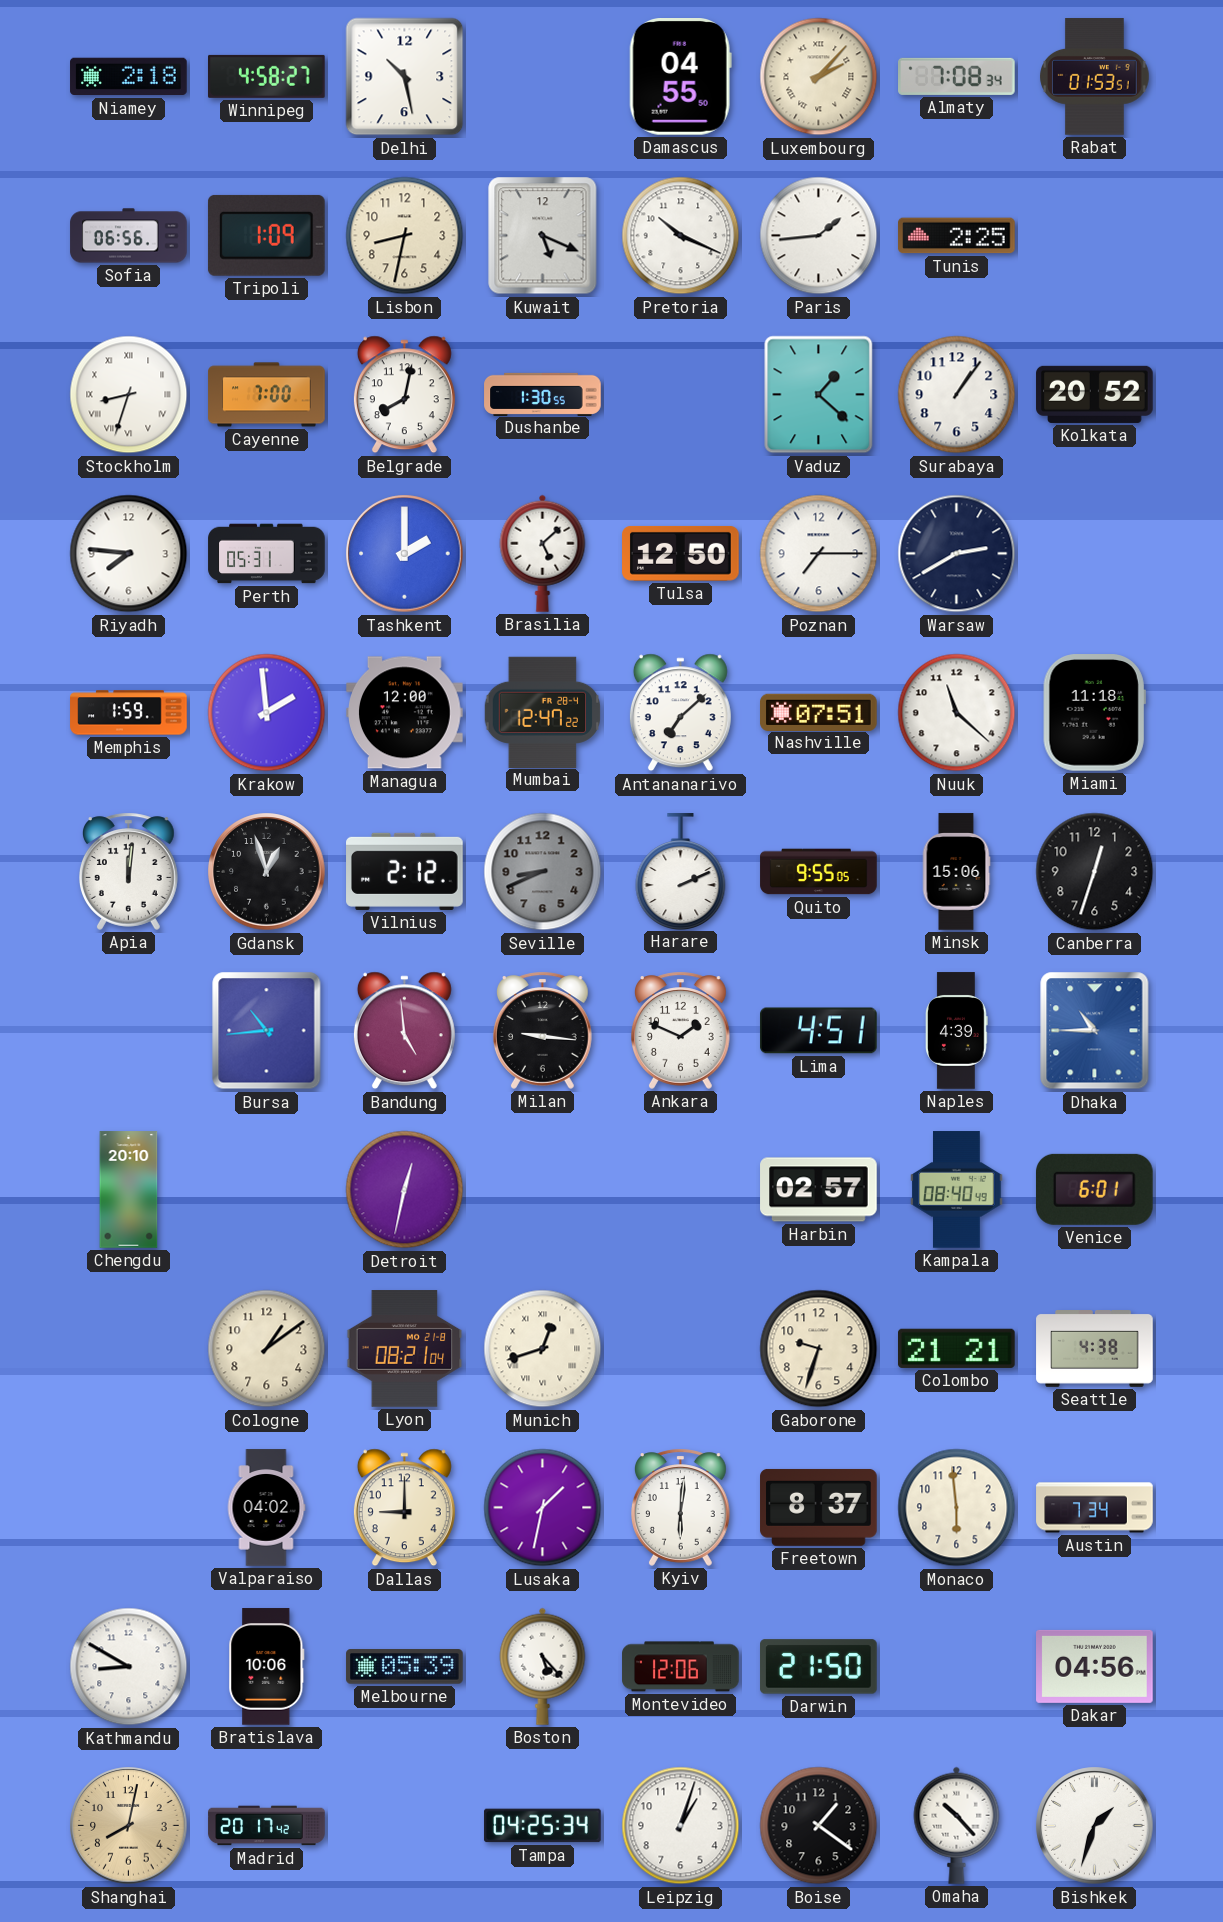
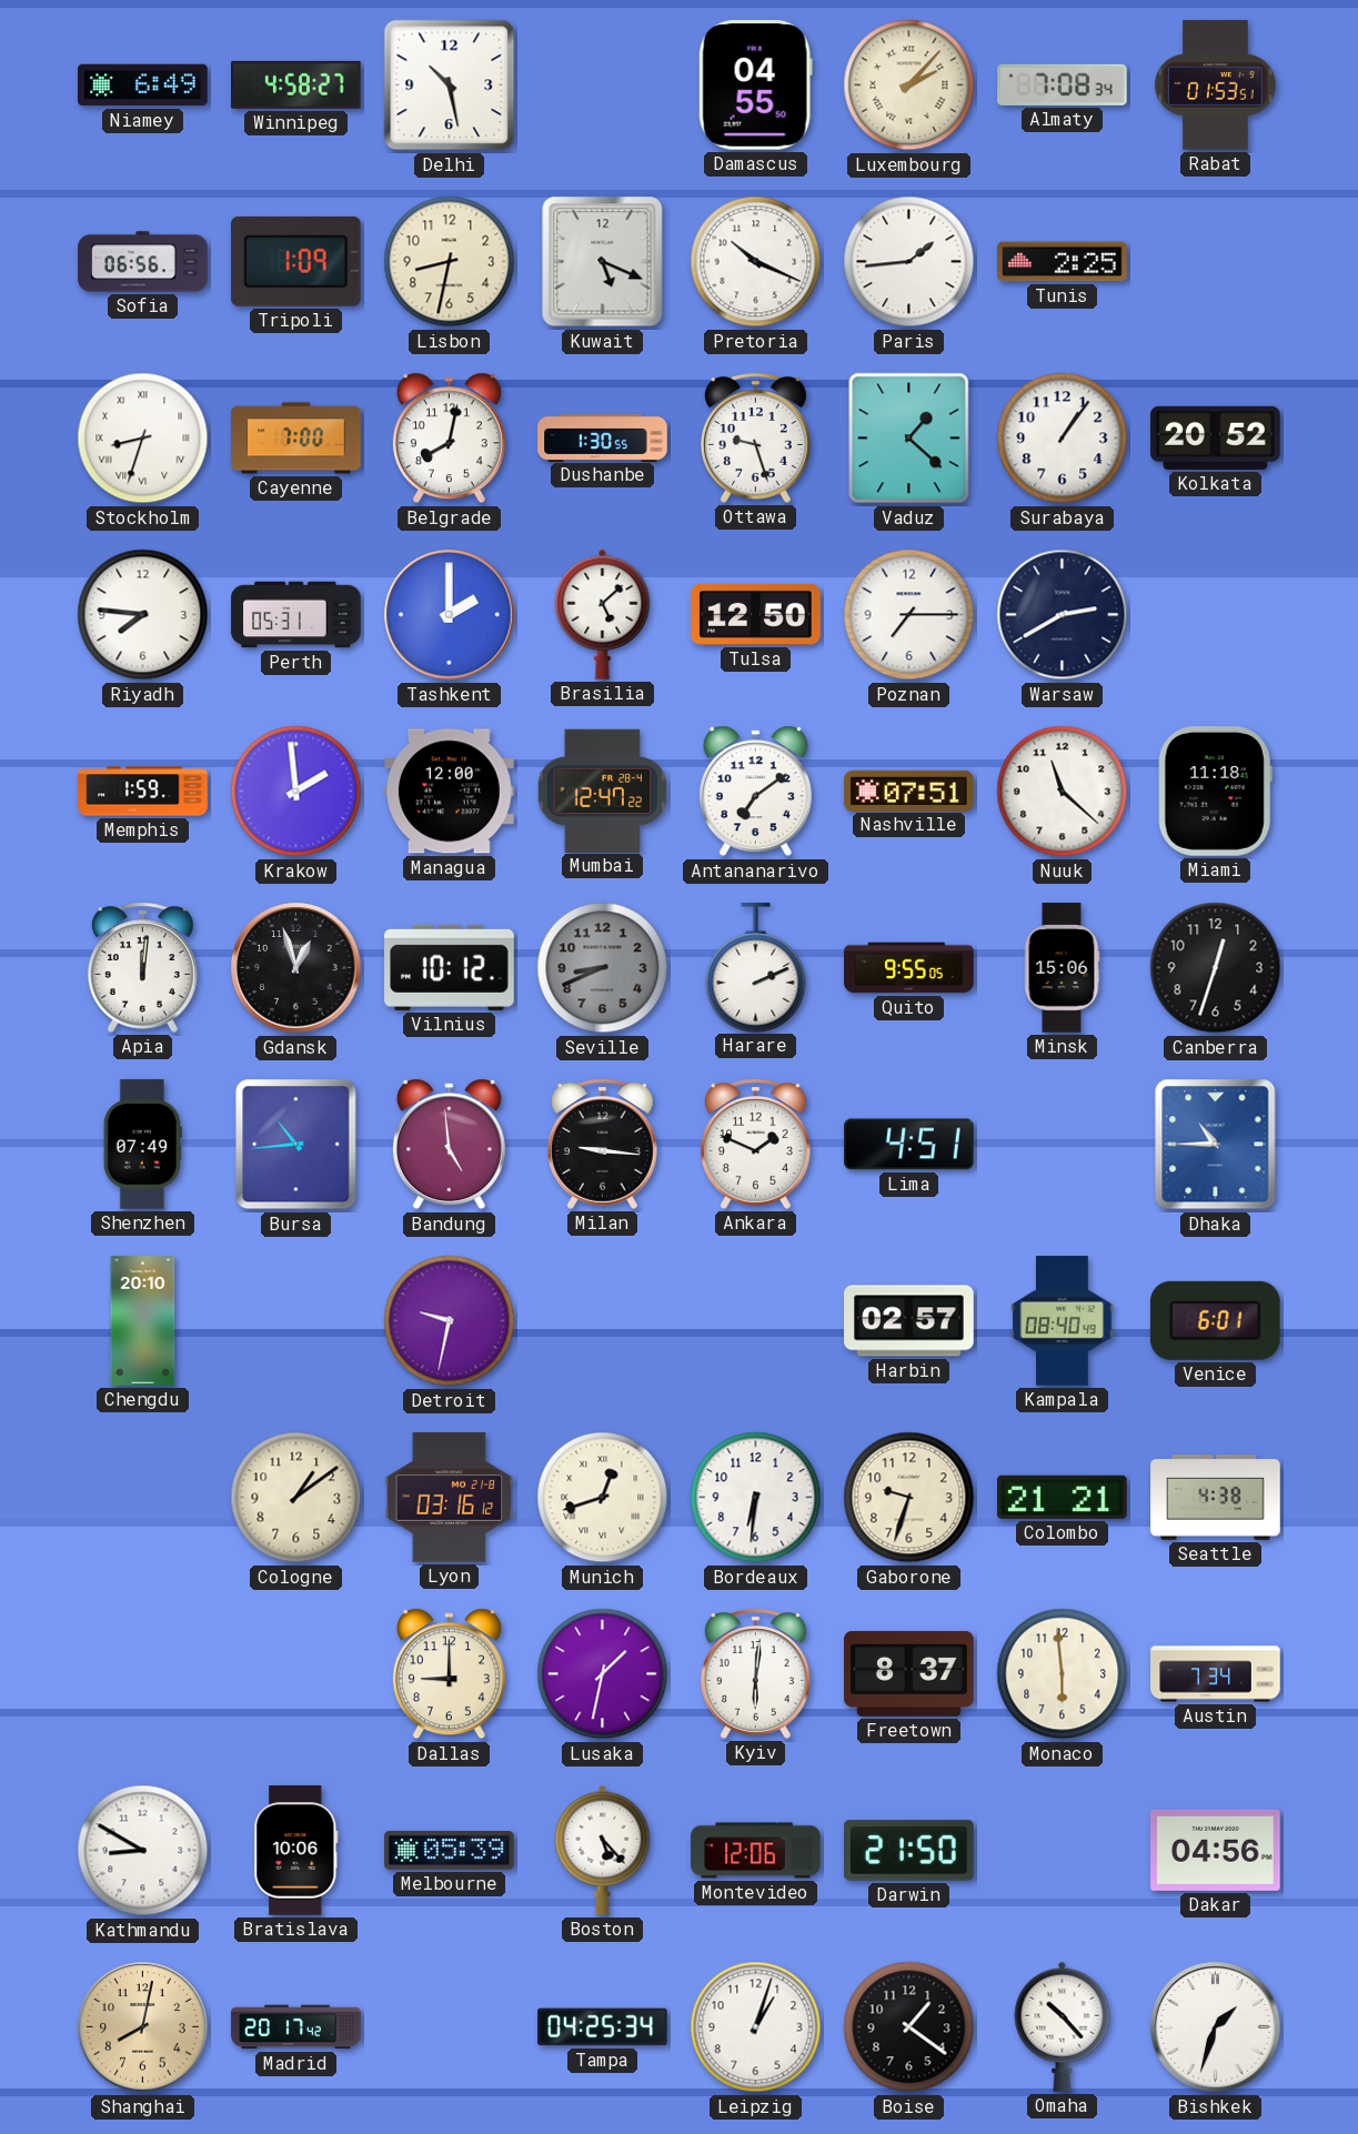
Niamey: 2:18 -> 6:49
Ottawa: none -> 9:27
Antananarivo: 7:08 -> 7:09
Vilnius: 2:12 -> 10:12
Shenzhen: none -> 07:49
Naples: 4:39 -> none
Detroit: 12:32 -> 9:32
Lyon: 08:21 -> 03:16
Bordeaux: none -> 6:31
Valparaiso: 04:02 -> none
